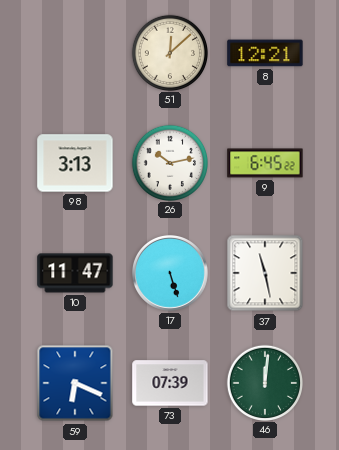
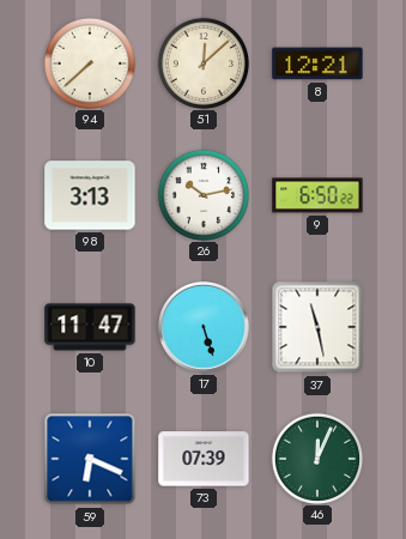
94: none -> 7:38
9: 6:45 -> 6:50
46: 12:01 -> 12:04
